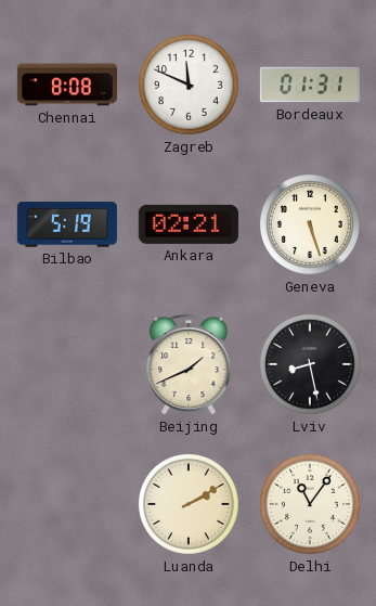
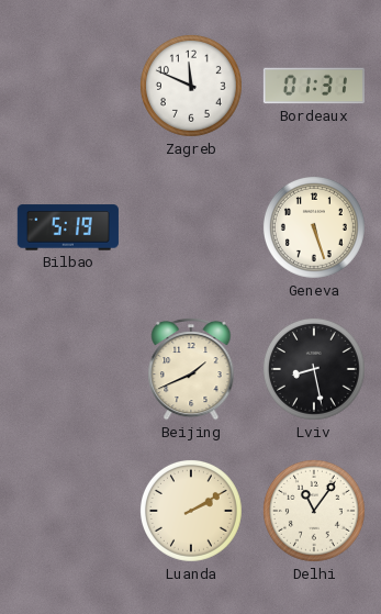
Chennai: 8:08 -> none
Ankara: 02:21 -> none
